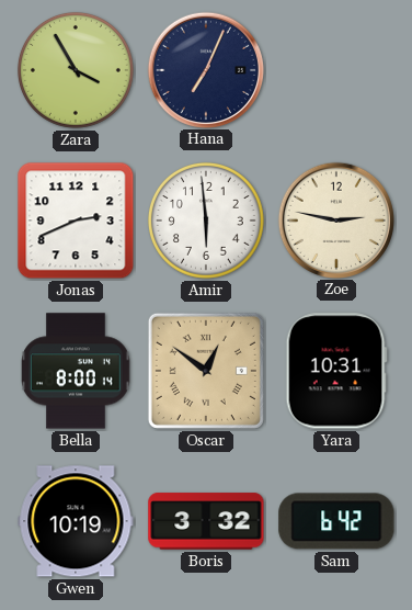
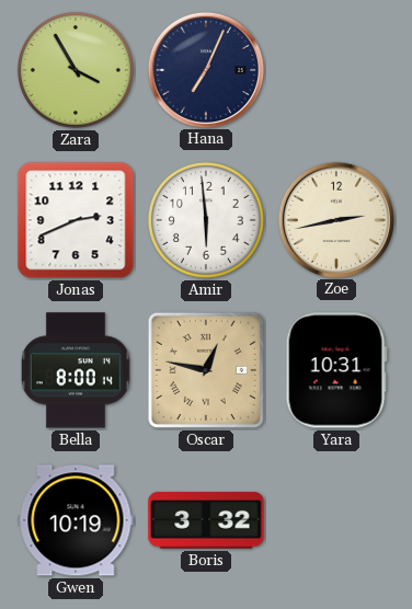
Zoe: 2:47 -> 2:43
Oscar: 12:51 -> 12:47
Sam: 6:42 -> none
